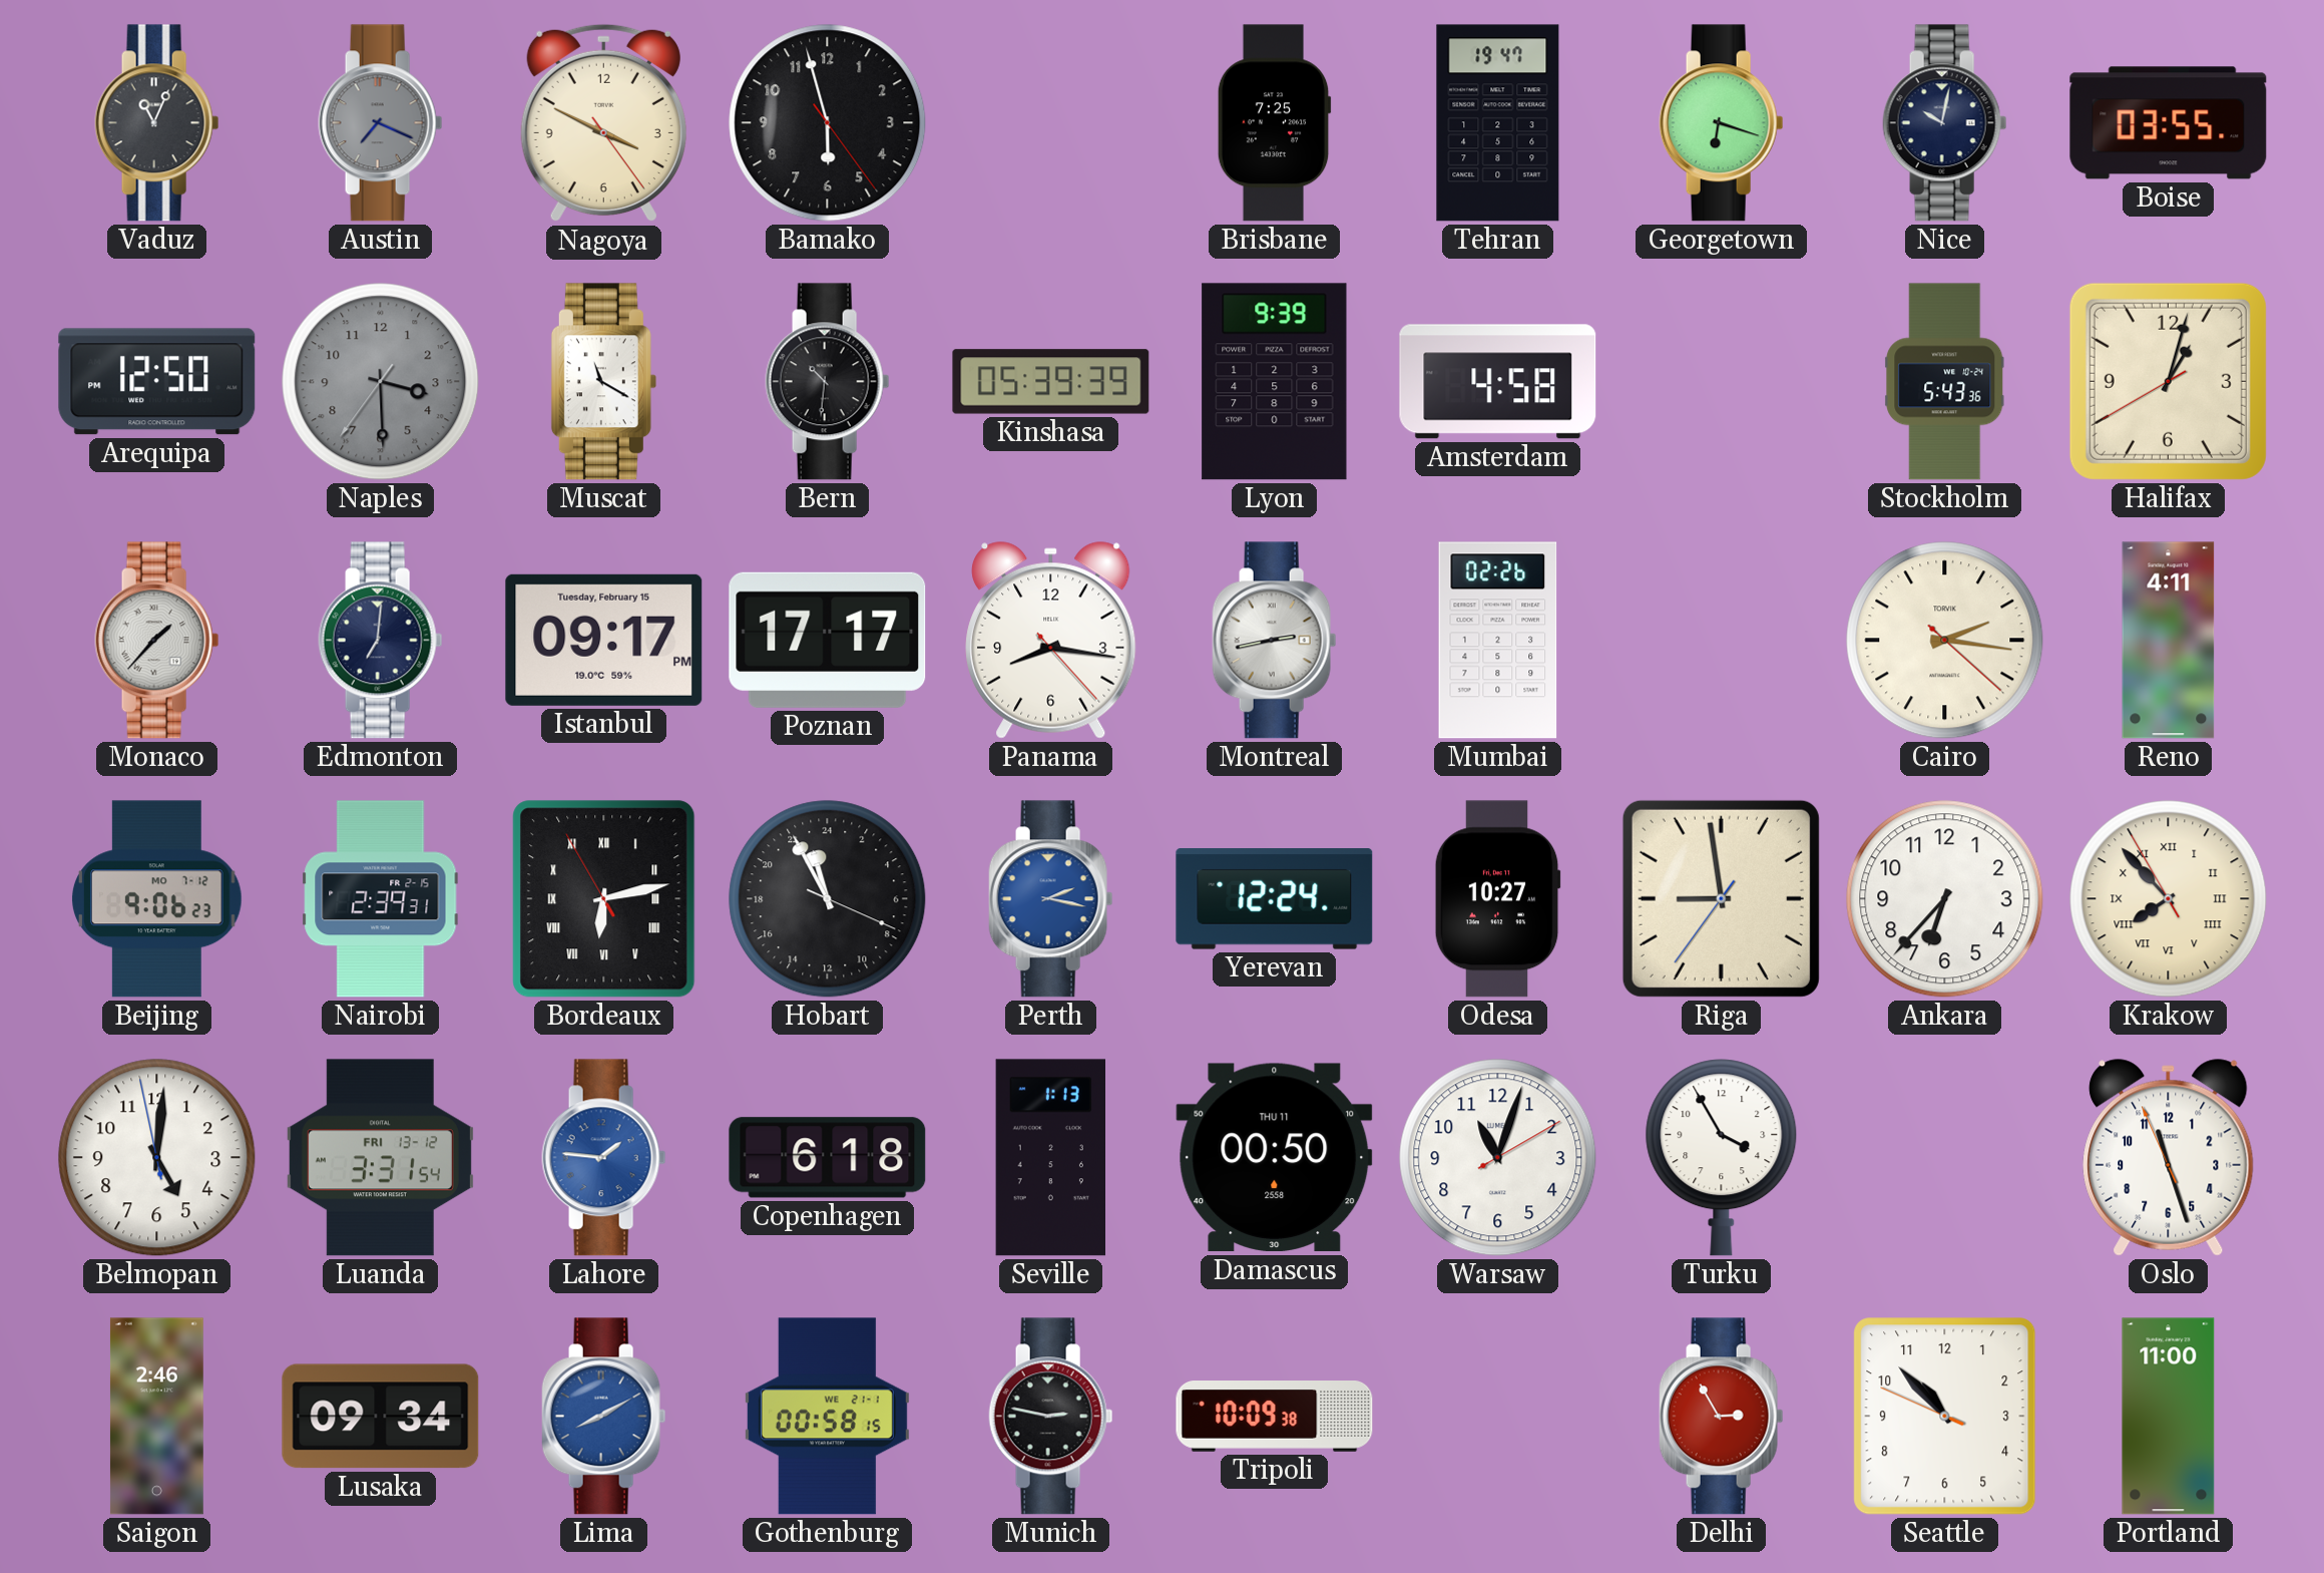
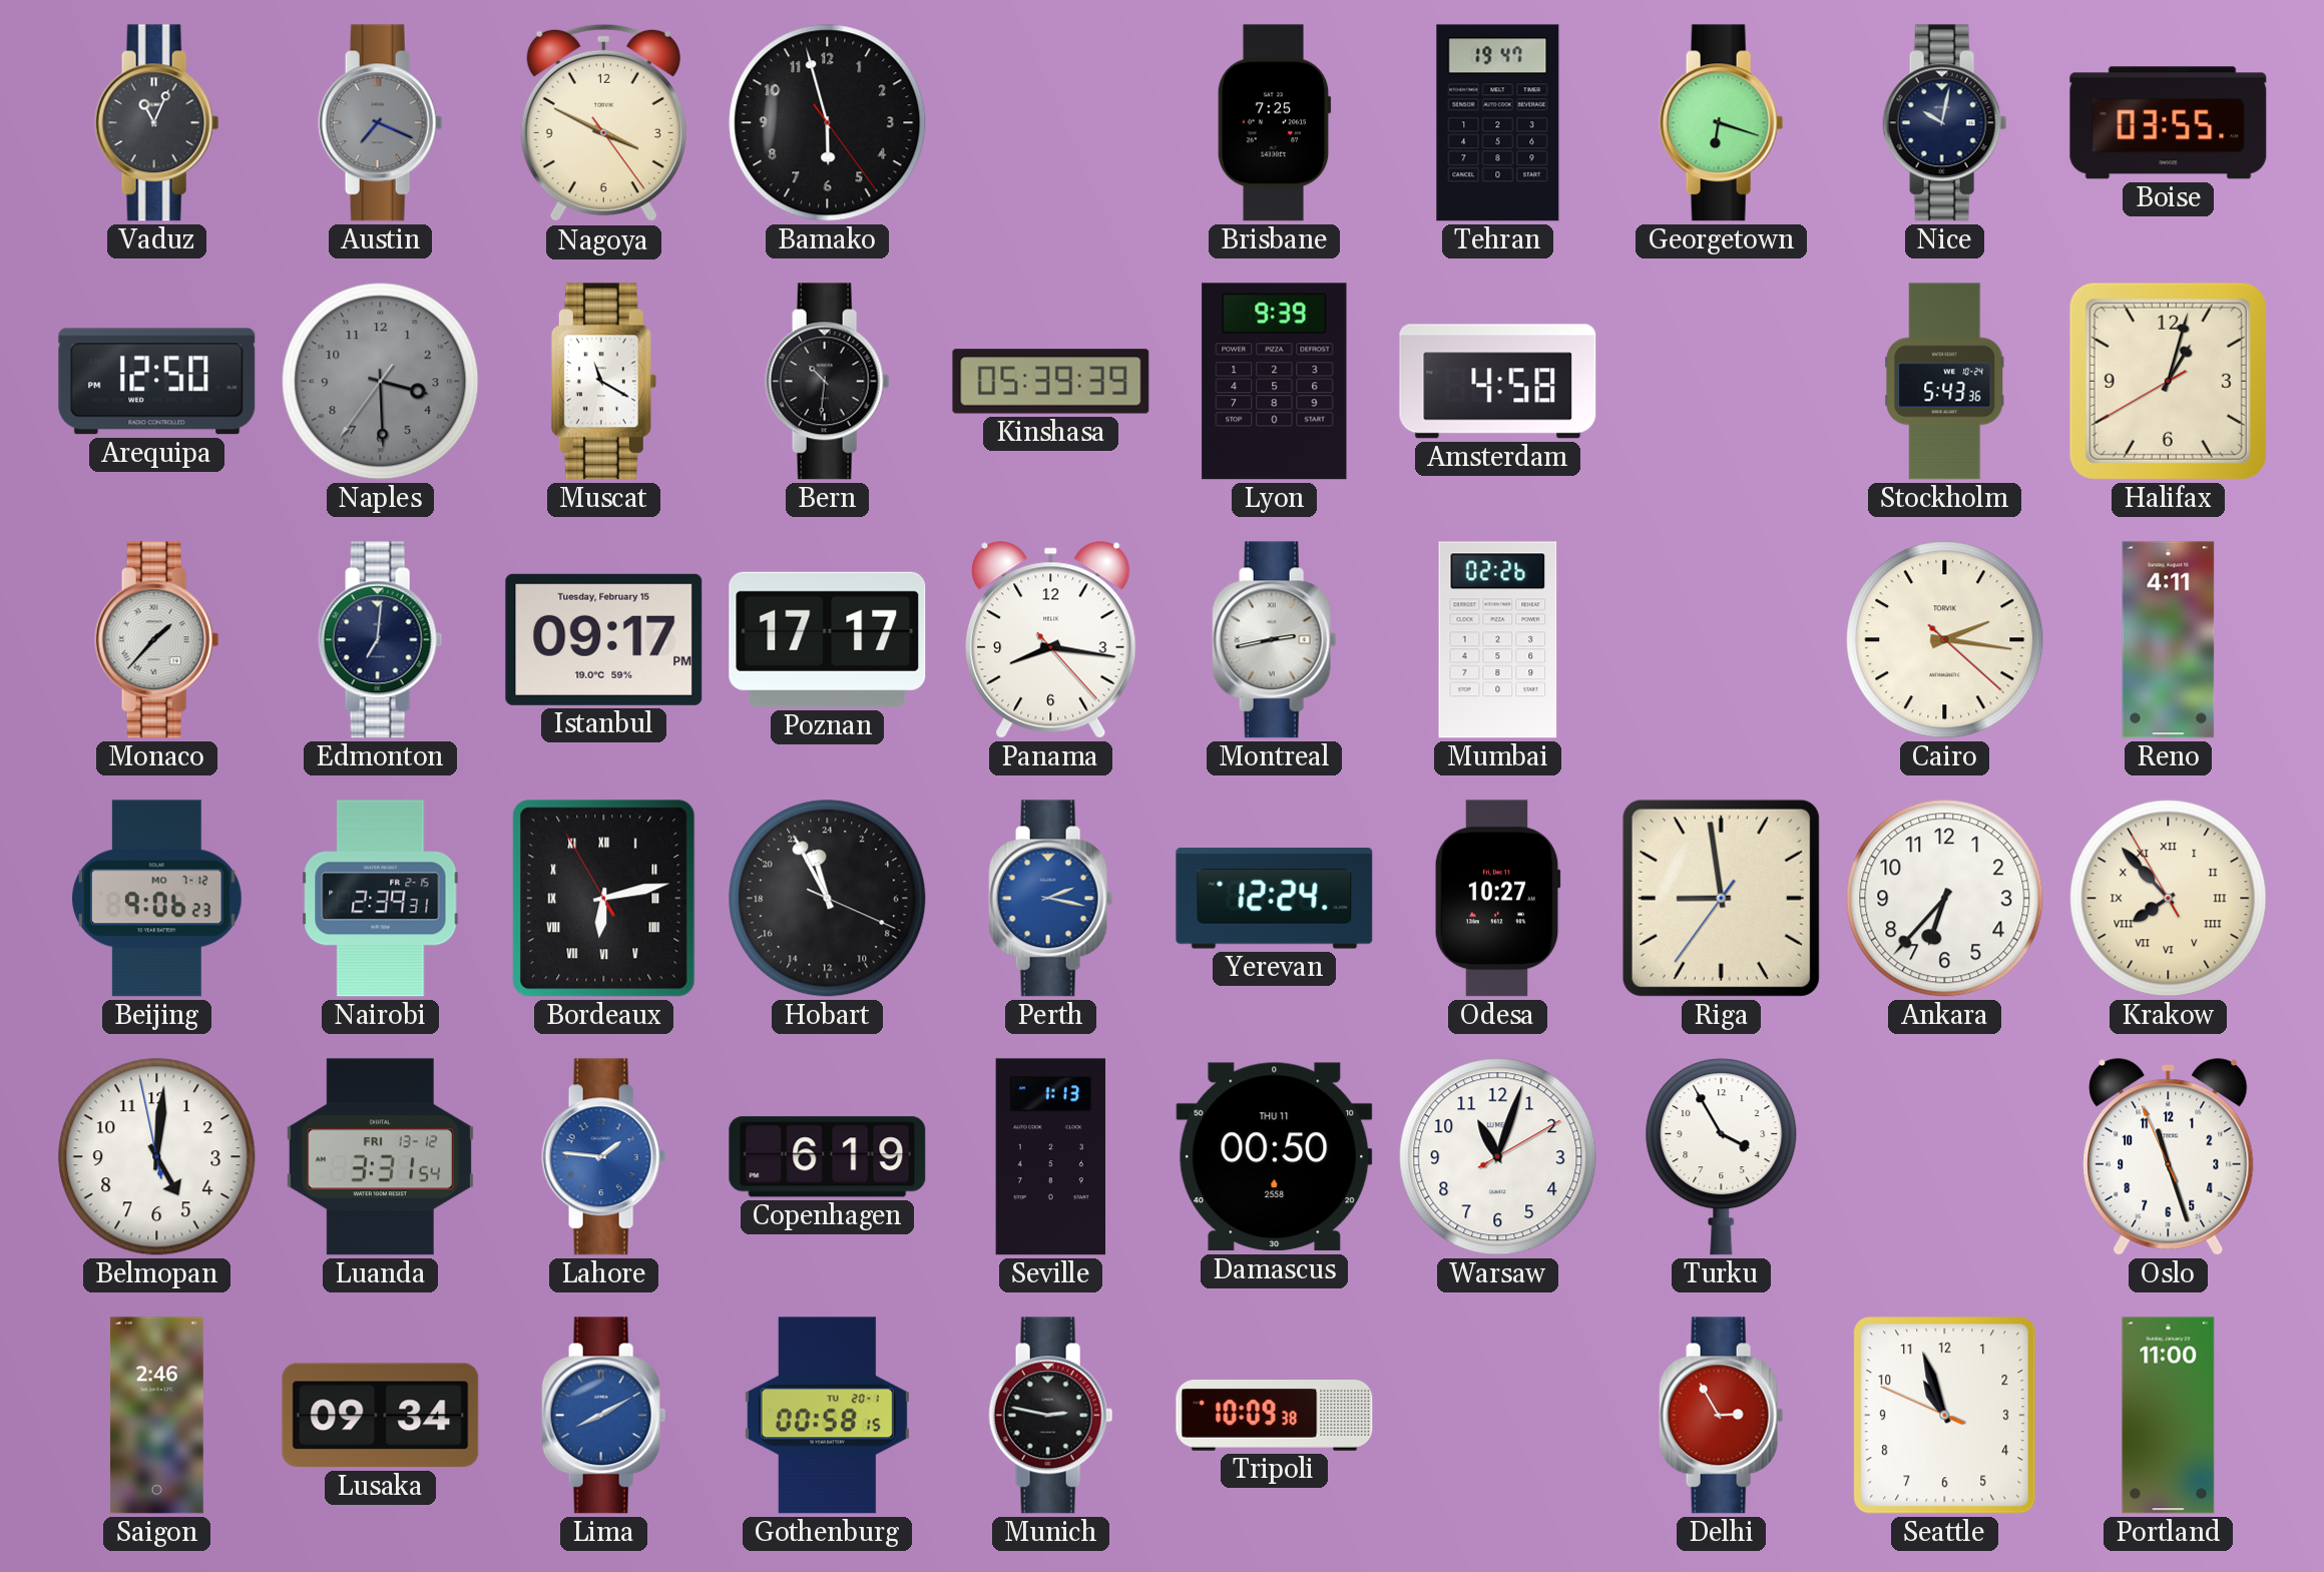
Copenhagen: 6:18 -> 6:19
Gothenburg date: WE 21-1 -> TU 20-1
Seattle: 10:52 -> 10:56
